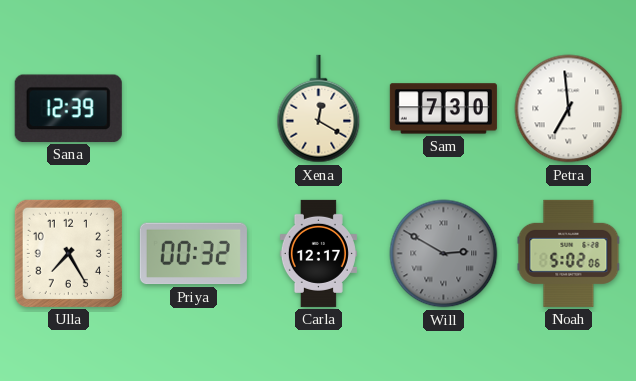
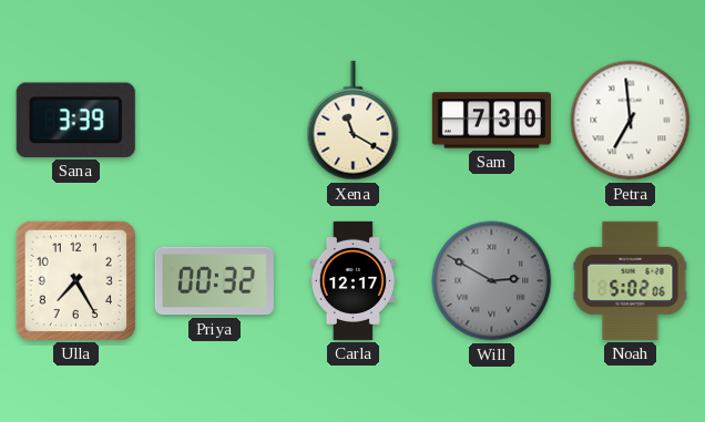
Sana: 12:39 -> 3:39
Xena: 12:20 -> 11:20
